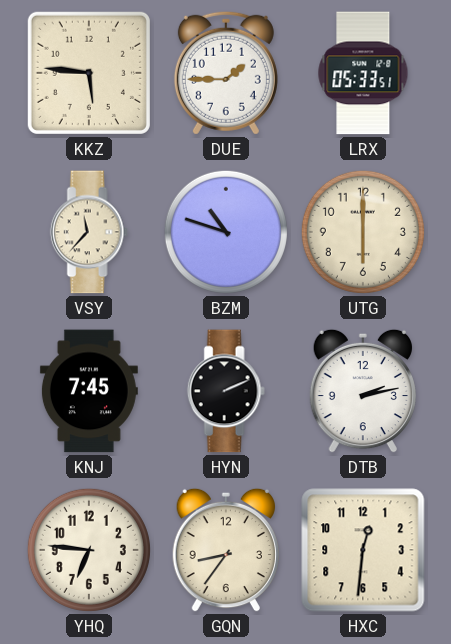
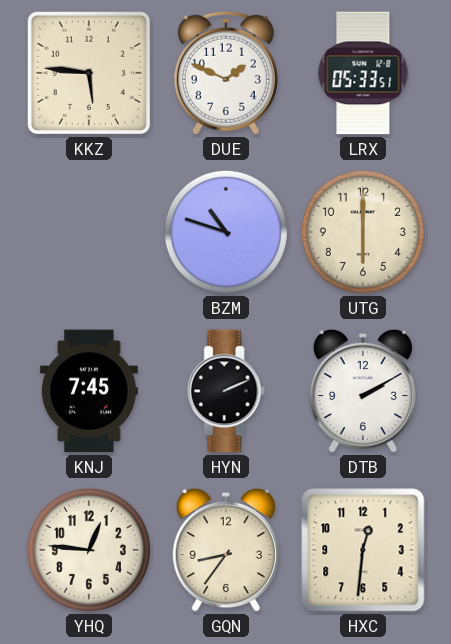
DUE: 1:45 -> 1:49
VSY: 11:37 -> none
DTB: 2:13 -> 2:10
YHQ: 6:46 -> 12:46
